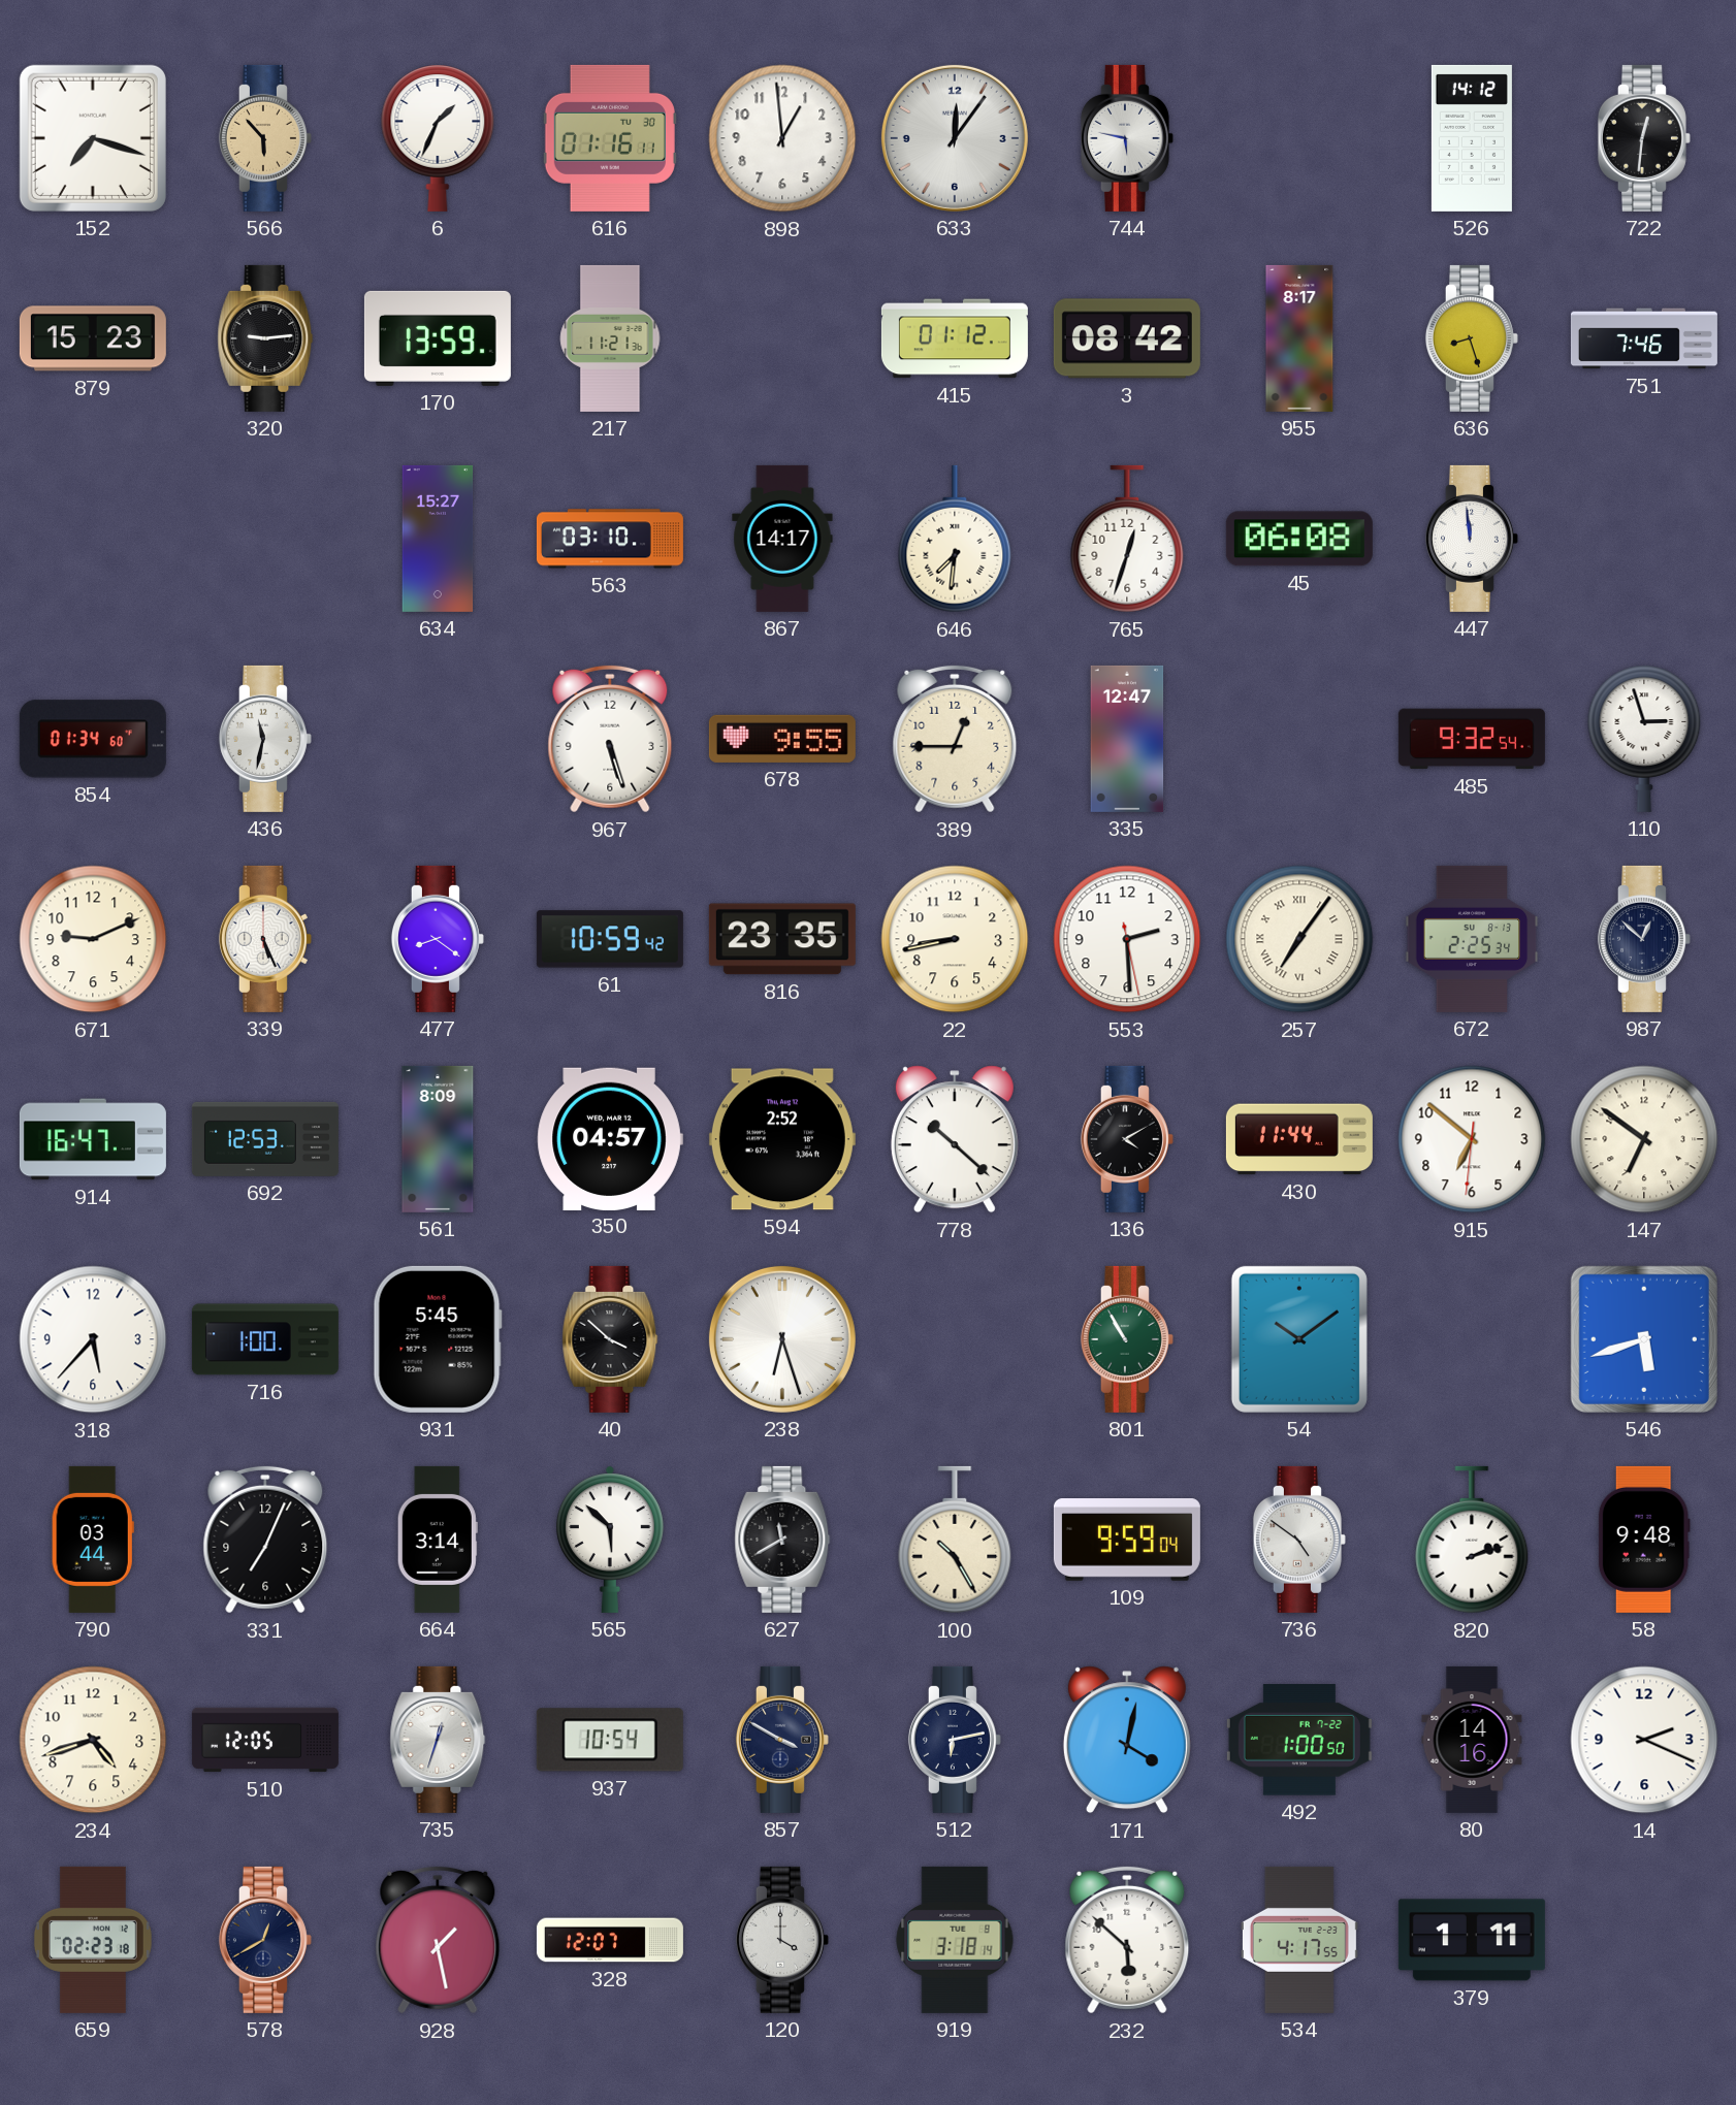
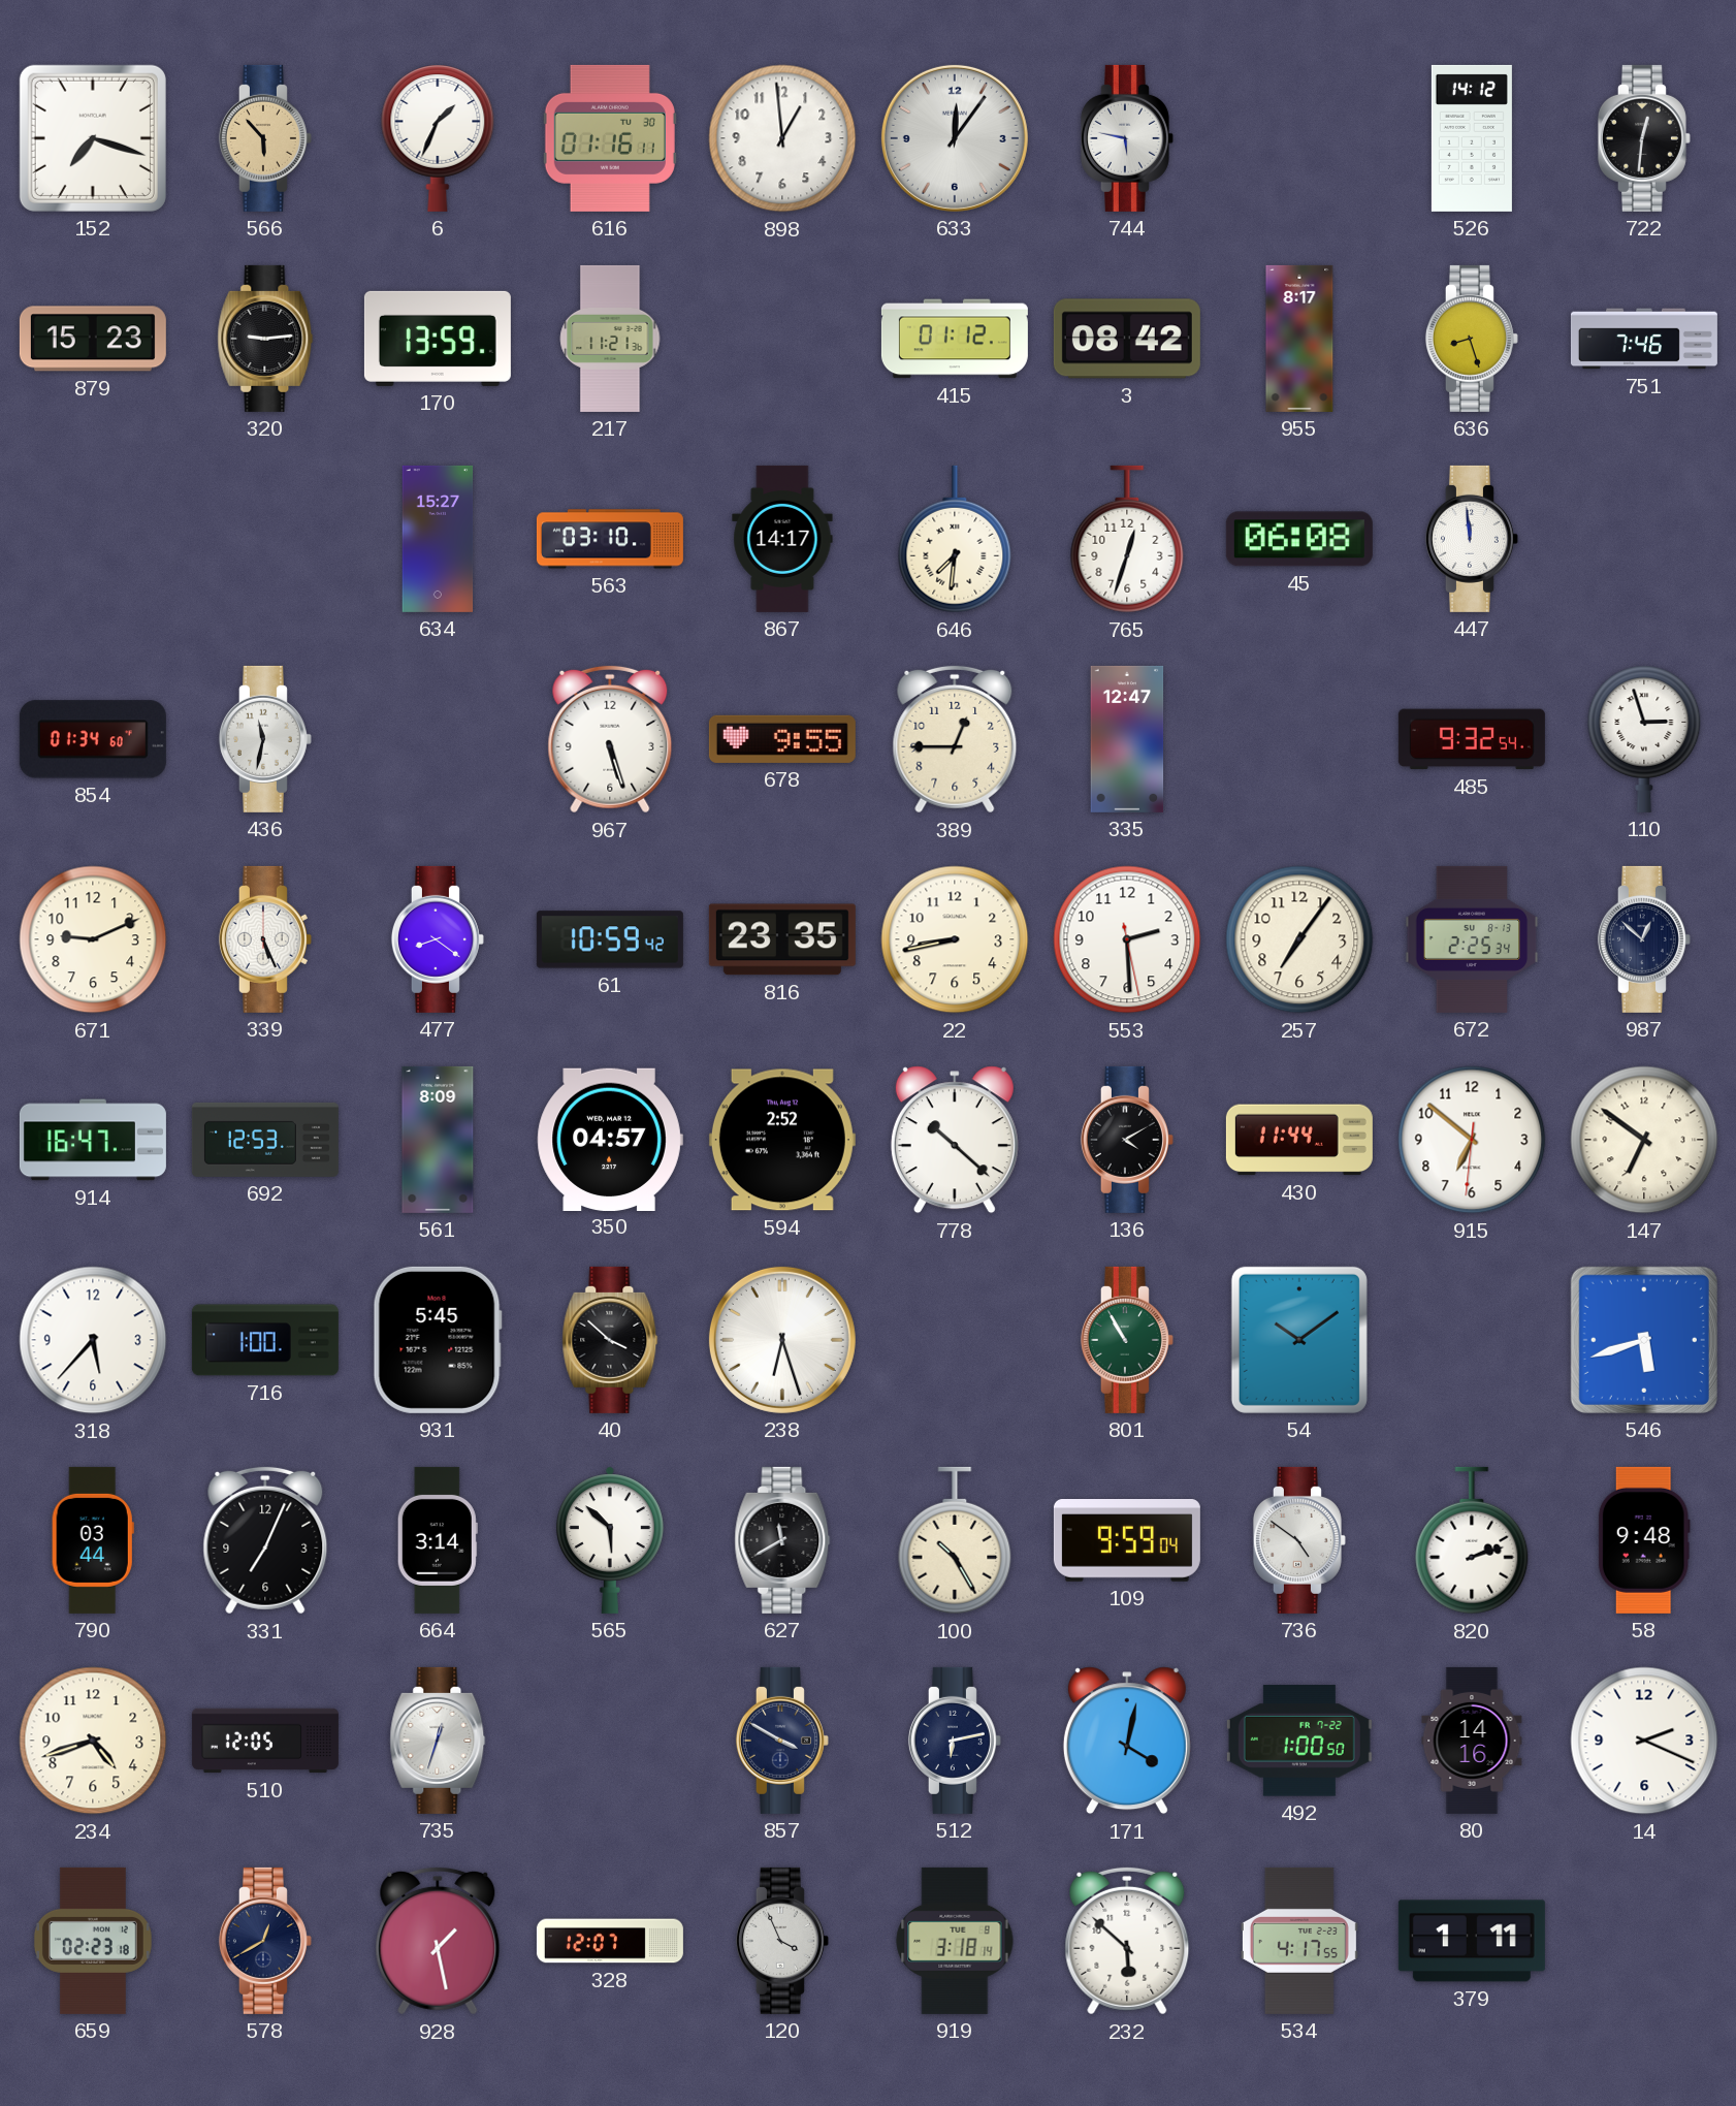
257 numerals: Roman -> Arabic
937: 10:54 -> none
120: 4:00 -> 3:56
